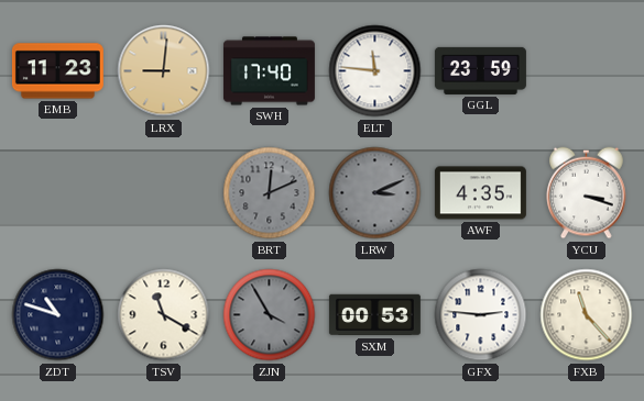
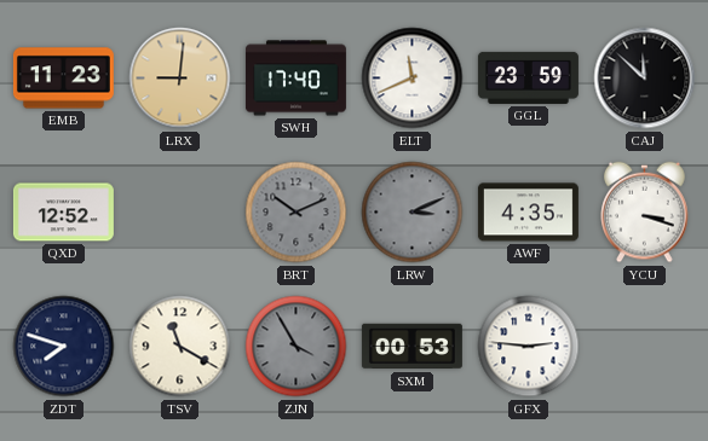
ELT: 11:46 -> 11:41
CAJ: none -> 11:52
QXD: none -> 12:52
BRT: 12:11 -> 10:11
ZDT: 10:48 -> 7:48
FXB: 11:23 -> none
